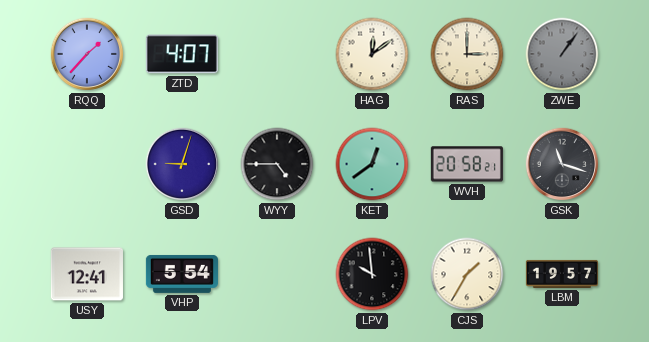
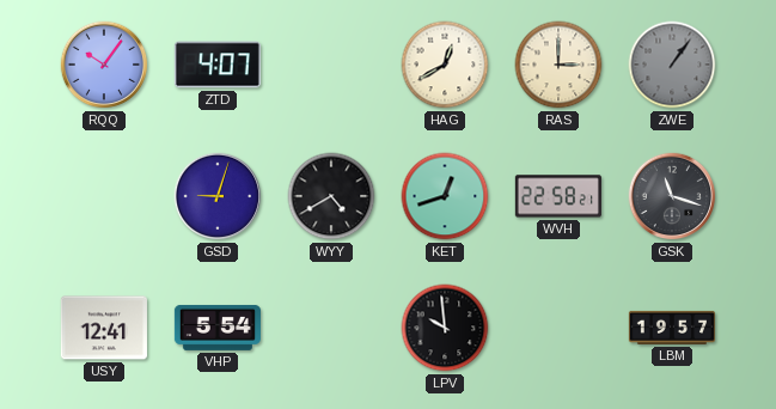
RQQ: 1:37 -> 10:06
HAG: 12:09 -> 12:40
WYY: 4:45 -> 4:40
KET: 12:39 -> 12:42
WVH: 20:58 -> 22:58
CJS: 1:35 -> none
